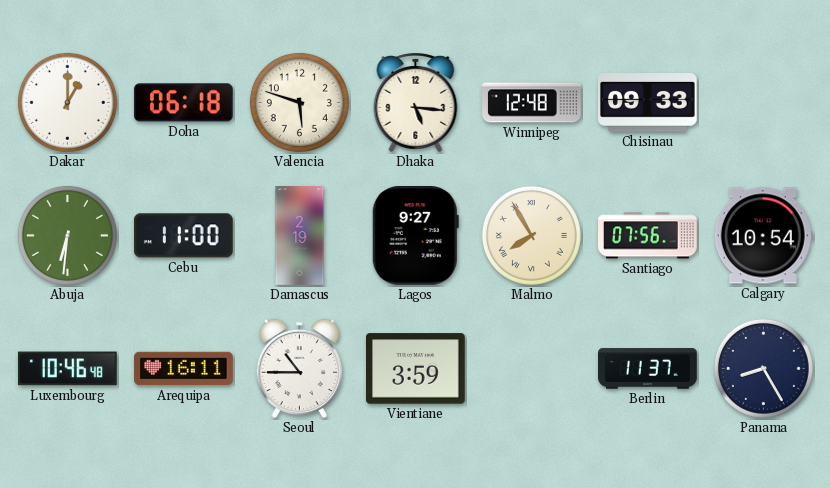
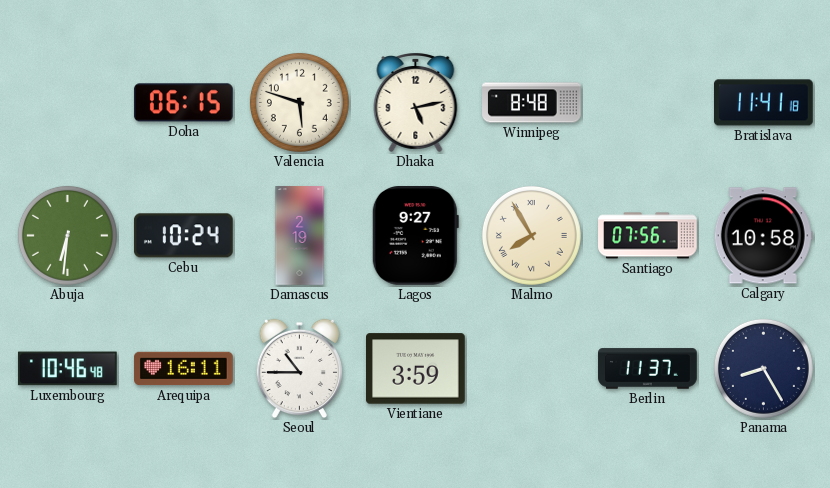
Dakar: 1:00 -> none
Doha: 06:18 -> 06:15
Dhaka: 5:16 -> 5:13
Winnipeg: 12:48 -> 8:48
Chisinau: 09:33 -> none
Bratislava: none -> 11:41
Cebu: 11:00 -> 10:24
Calgary: 10:54 -> 10:58
